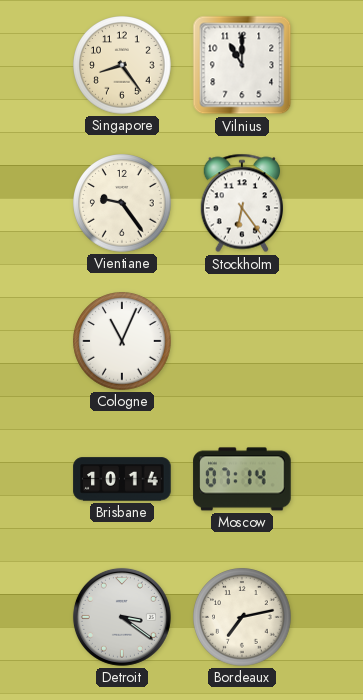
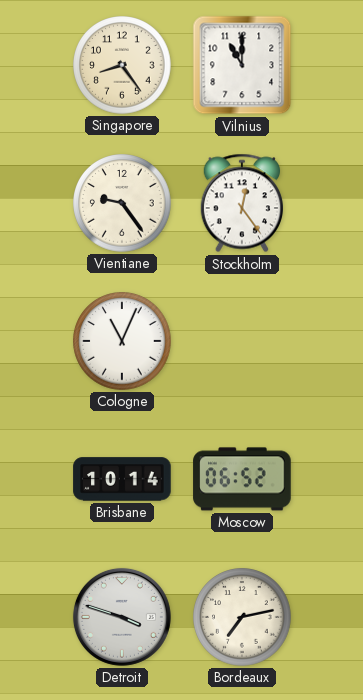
Stockholm: 6:24 -> 12:24
Moscow: 07:14 -> 06:52
Detroit: 3:21 -> 3:48
